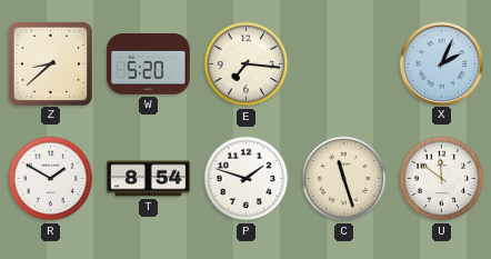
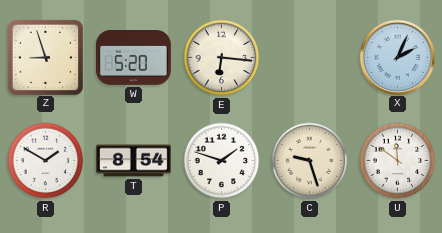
Z: 8:38 -> 8:57
E: 7:16 -> 6:16
C: 11:27 -> 9:27
